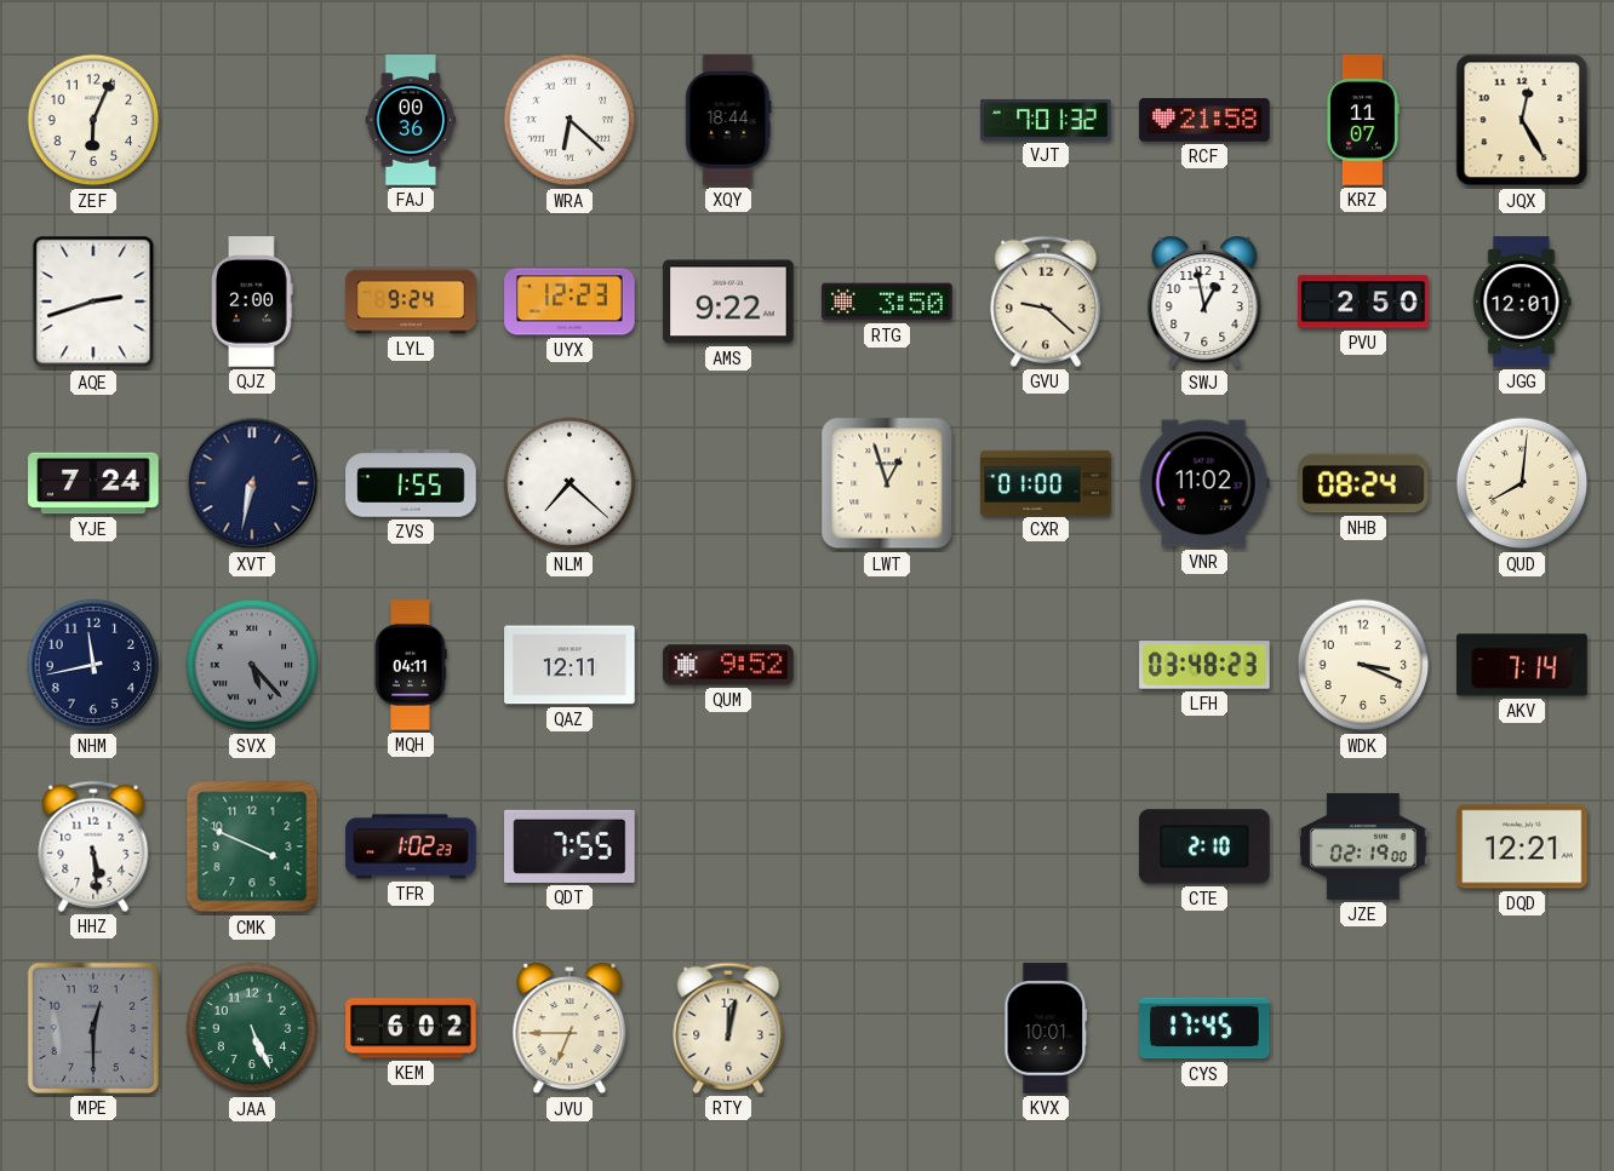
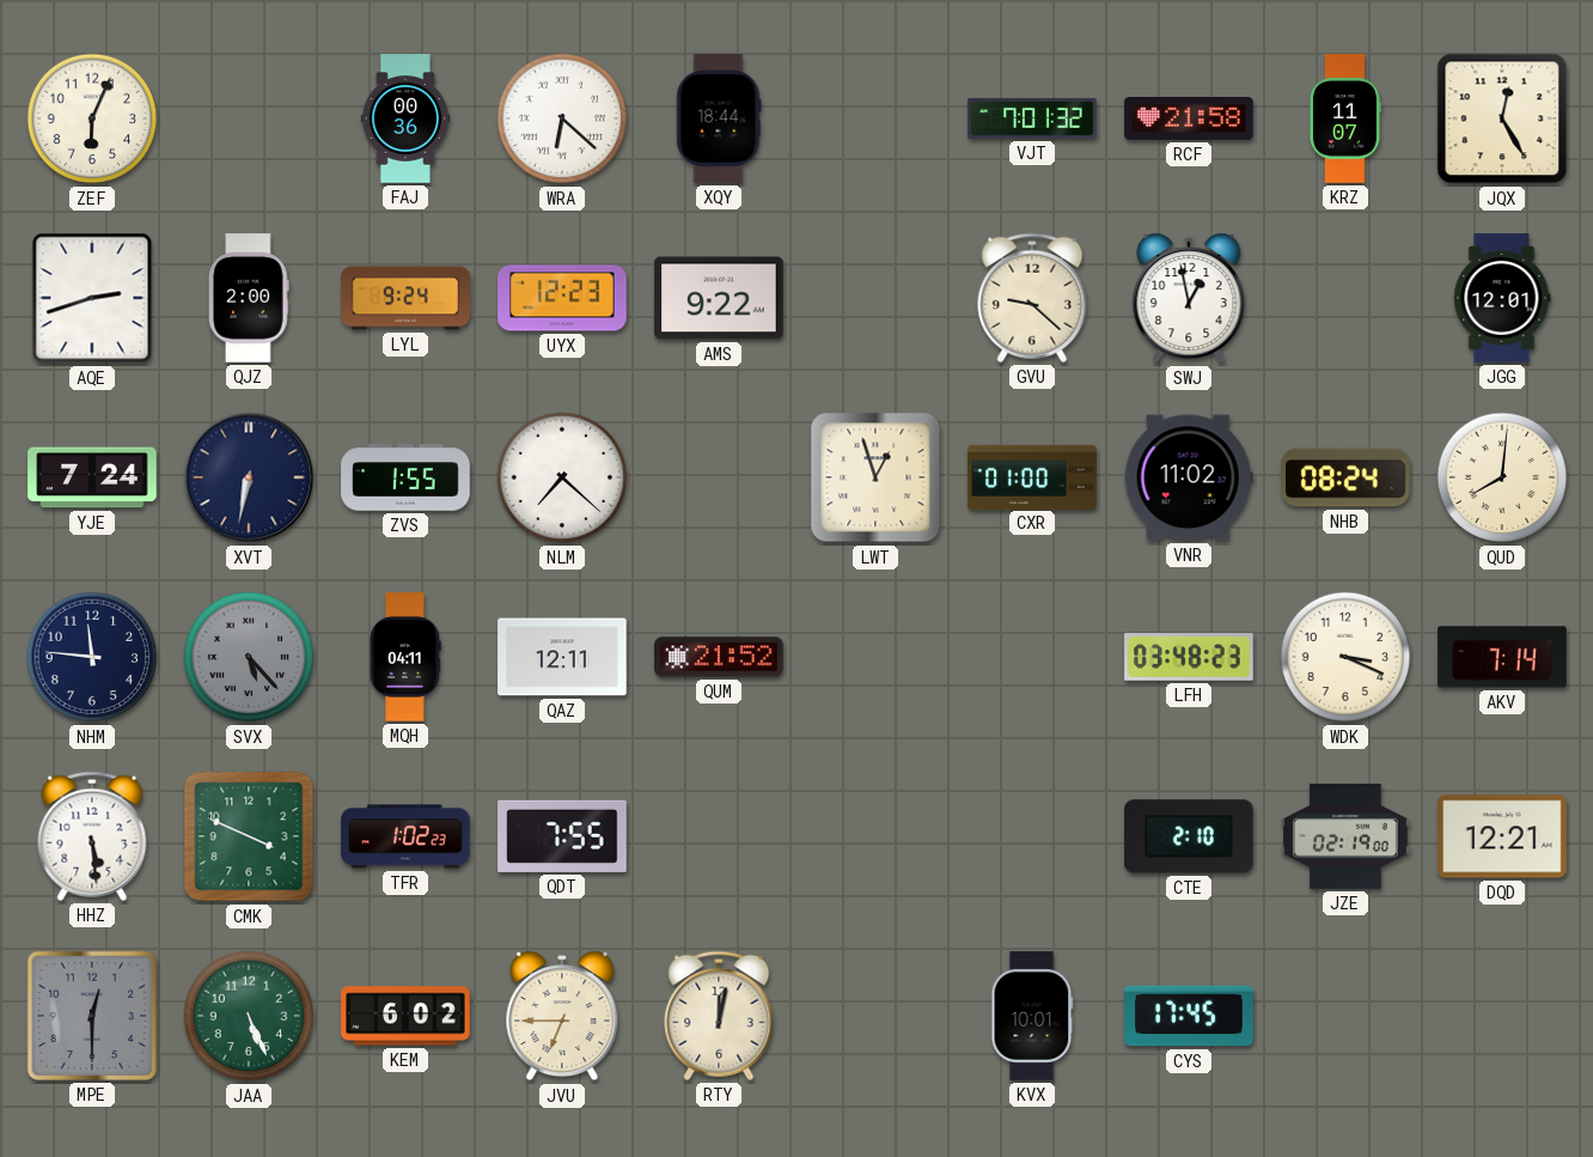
RTG: 3:50 -> none
PVU: 2:50 -> none
NHM: 11:43 -> 11:46
QUM: 9:52 -> 21:52
